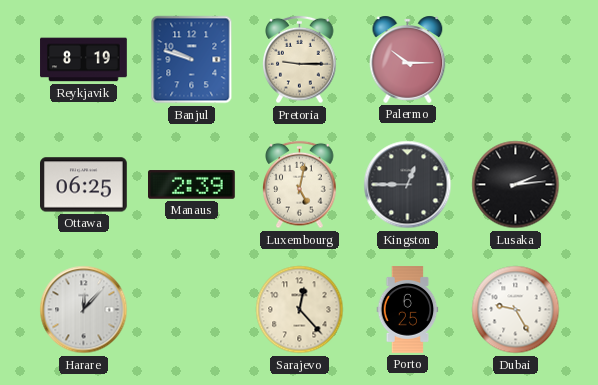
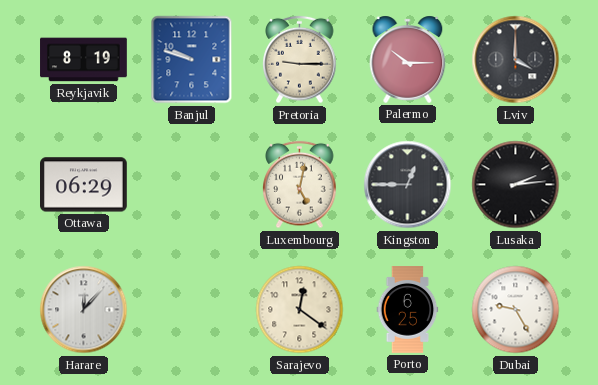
Lviv: none -> 4:00
Ottawa: 06:25 -> 06:29
Manaus: 2:39 -> none
Sarajevo: 12:23 -> 12:21
